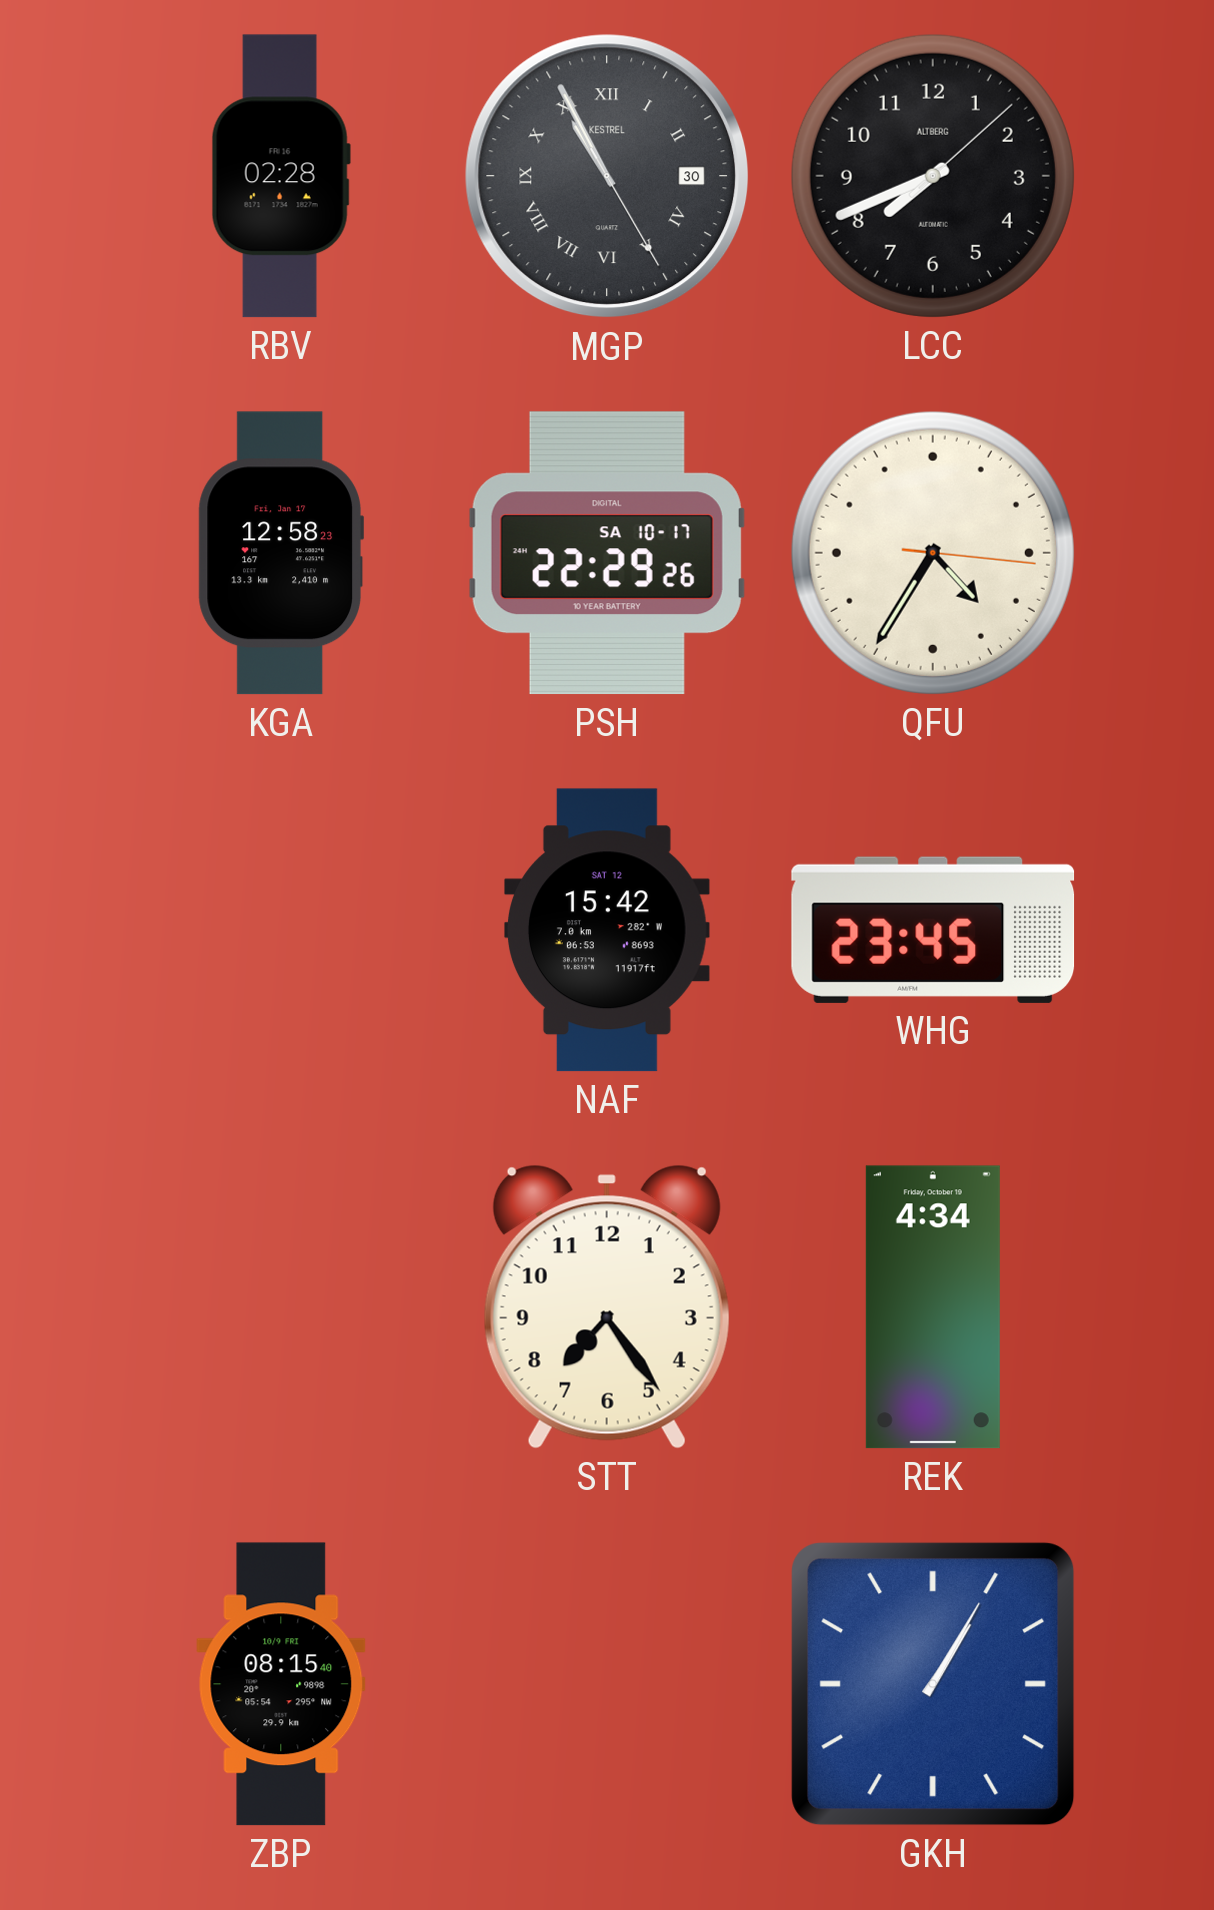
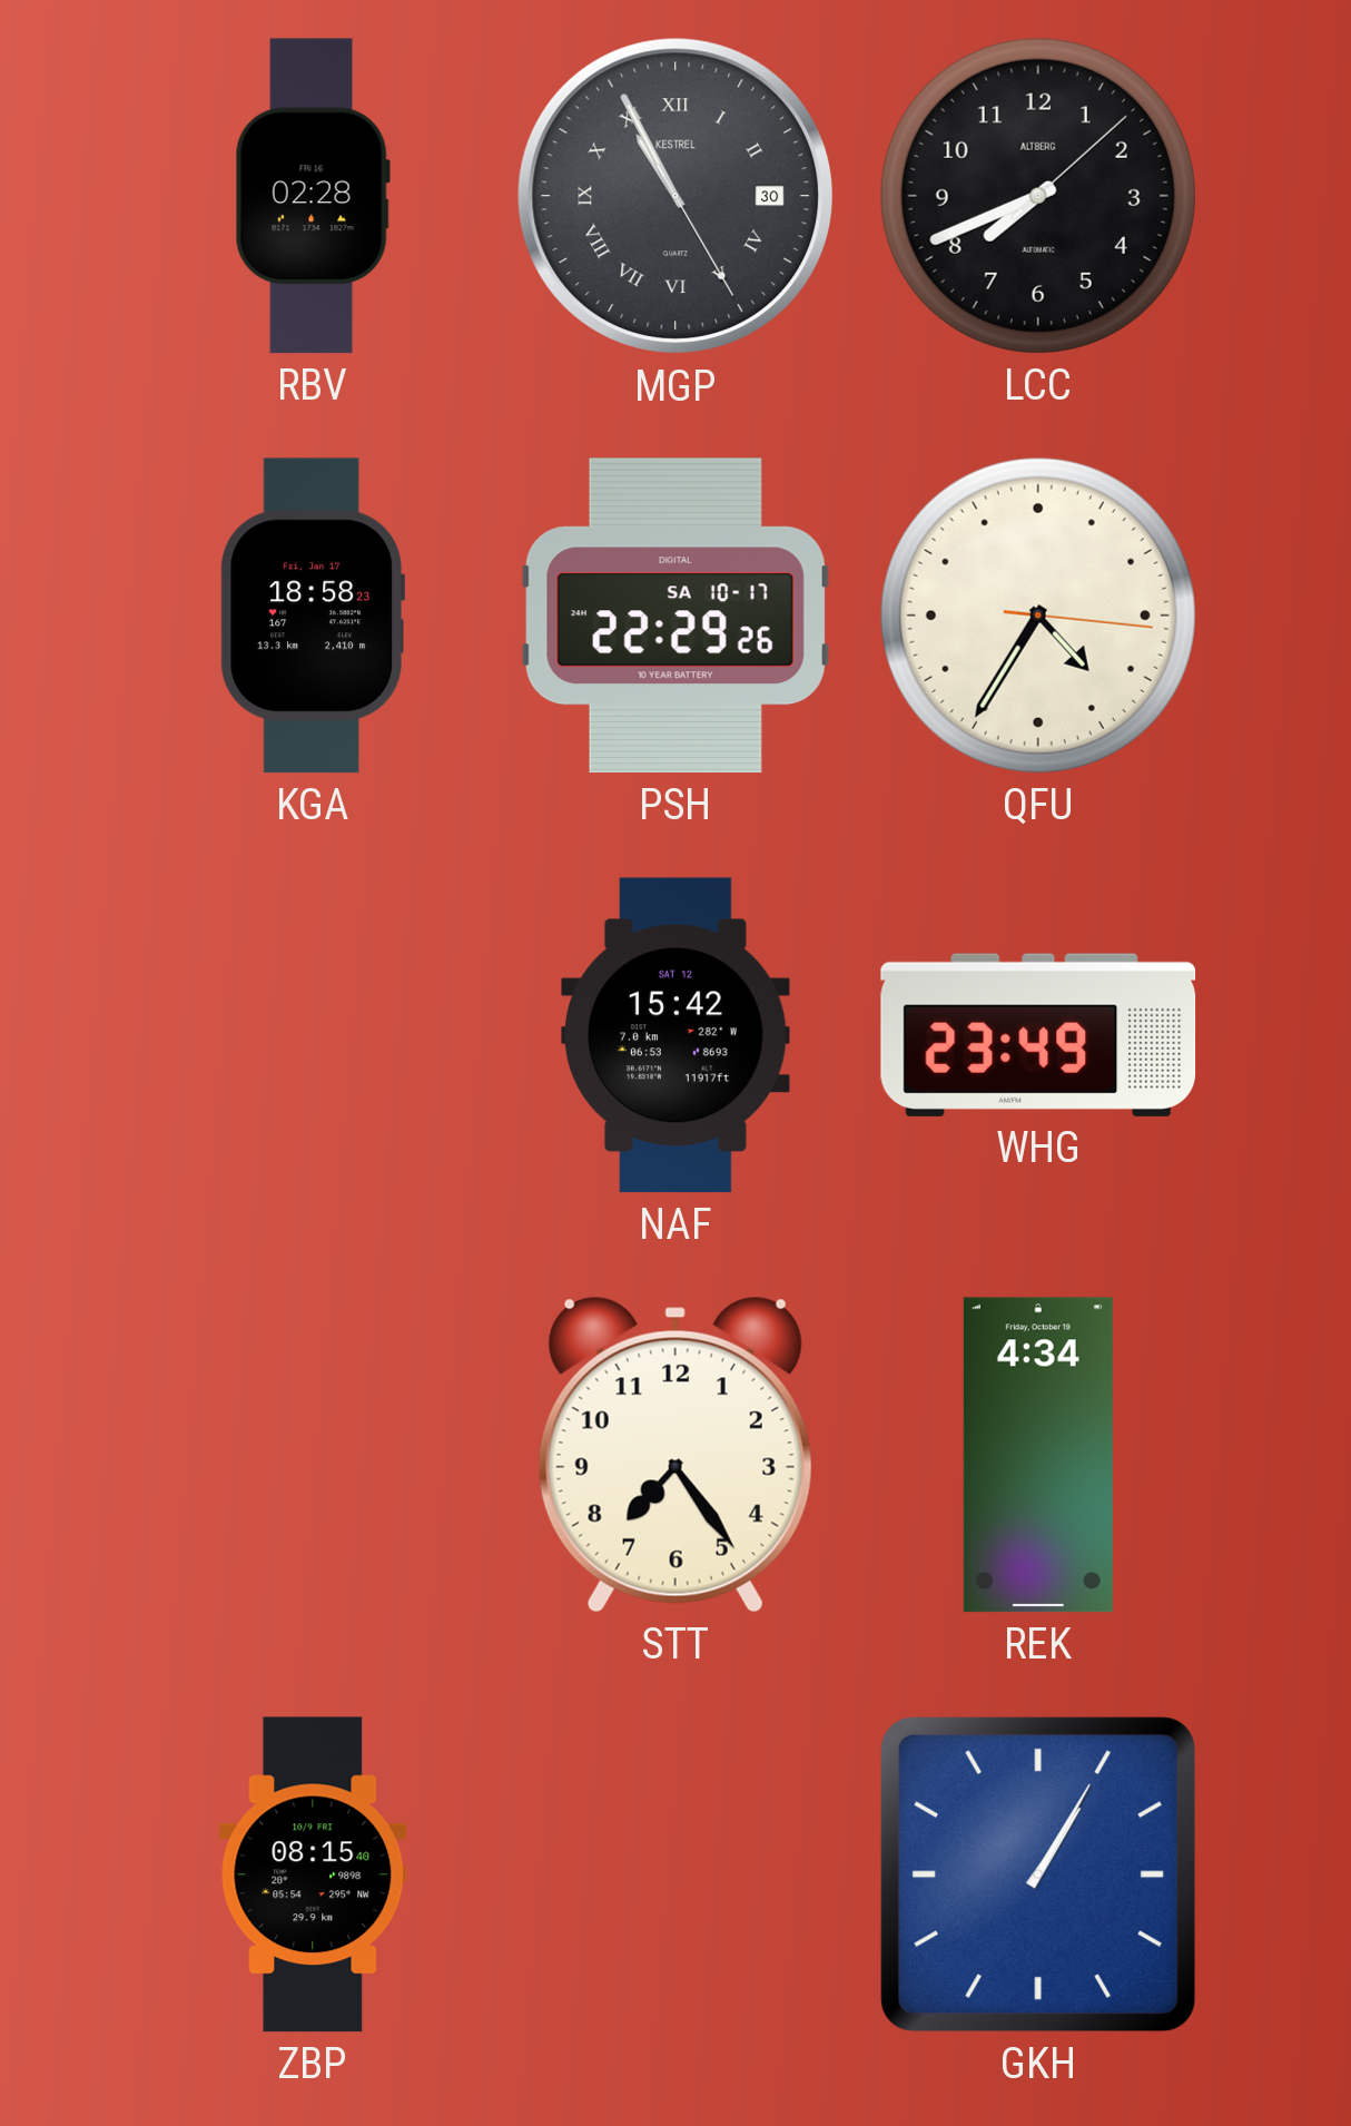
KGA: 12:58 -> 18:58
WHG: 23:45 -> 23:49
